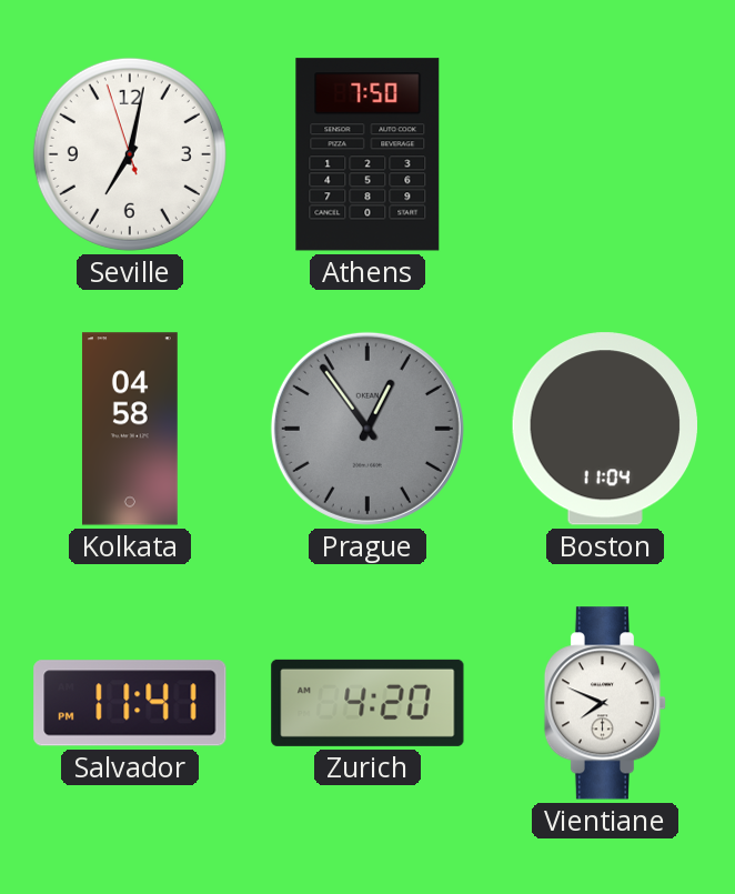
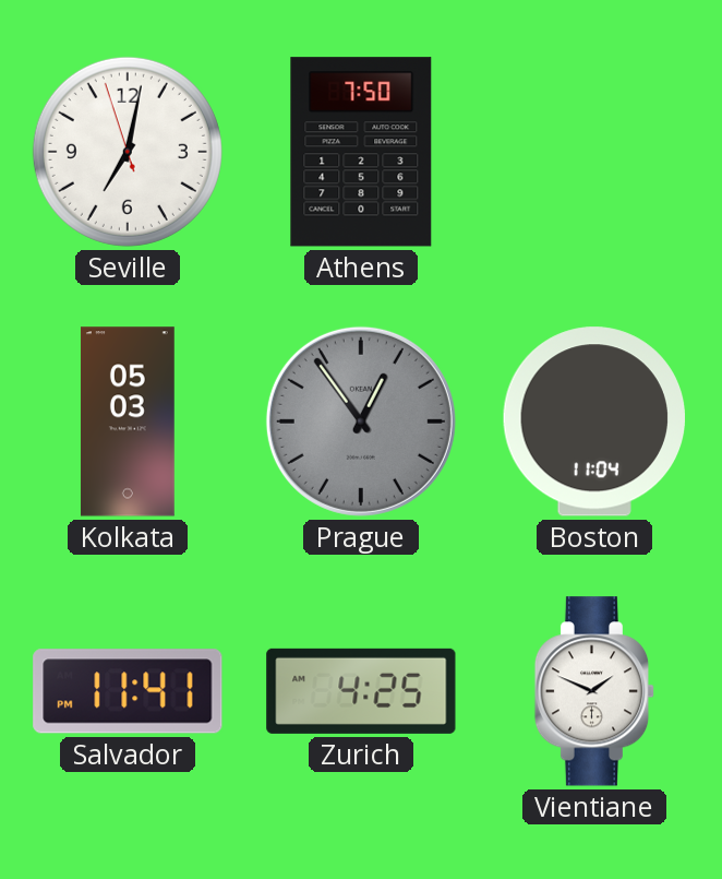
Kolkata: 04:58 -> 05:03
Zurich: 4:20 -> 4:25
Vientiane: 7:49 -> 1:49
